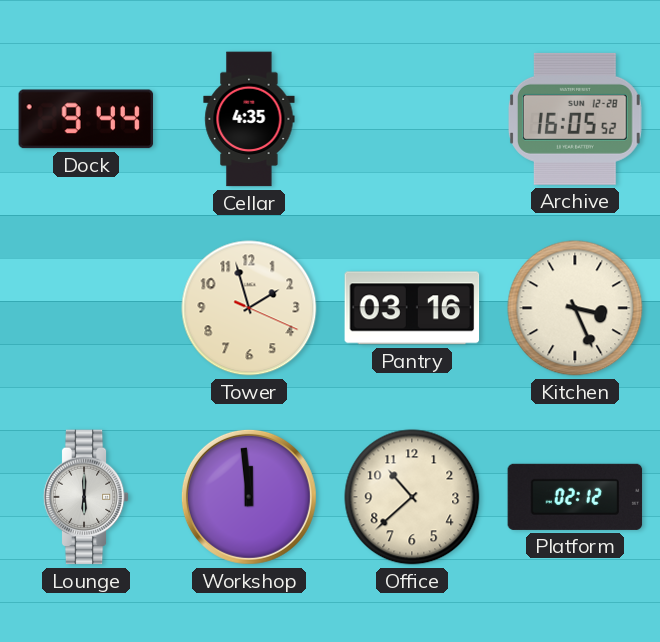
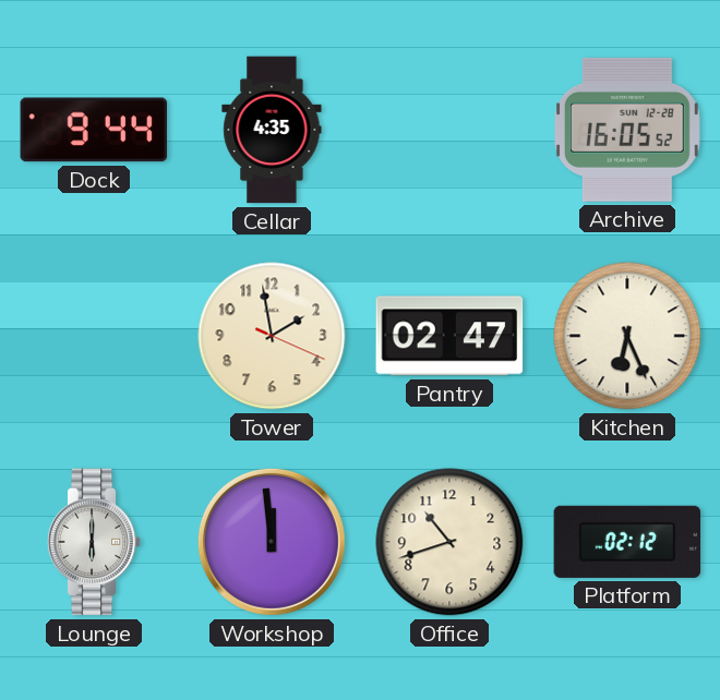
Tower: 1:57 -> 1:58
Pantry: 03:16 -> 02:47
Kitchen: 3:26 -> 6:26
Office: 10:38 -> 10:42
